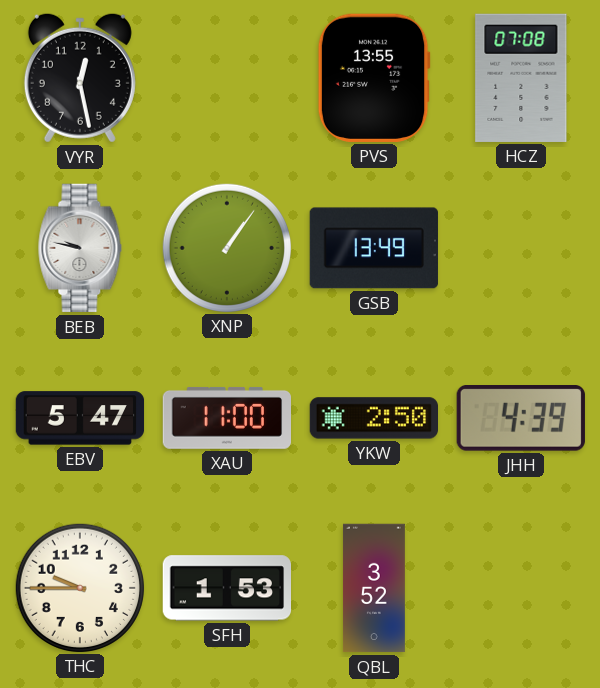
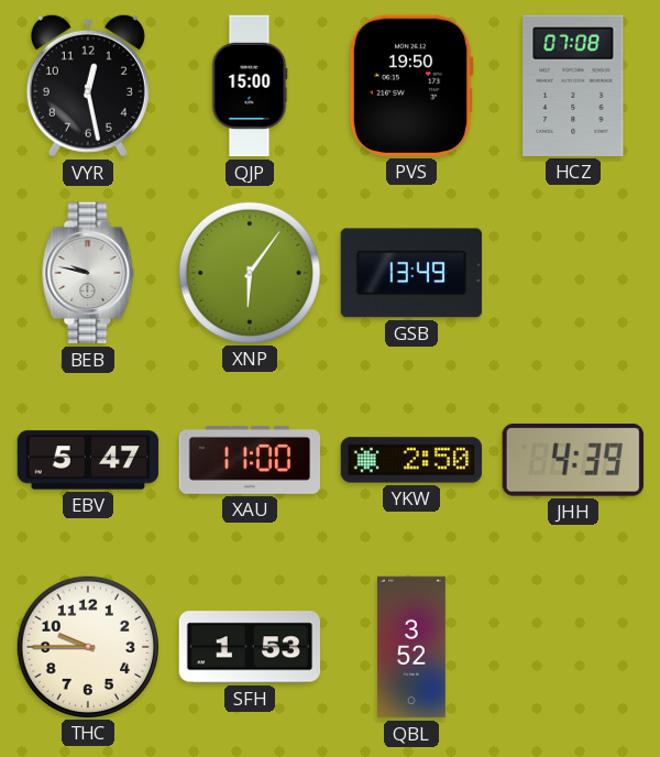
QJP: none -> 15:00
PVS: 13:55 -> 19:50
XNP: 1:06 -> 6:06
